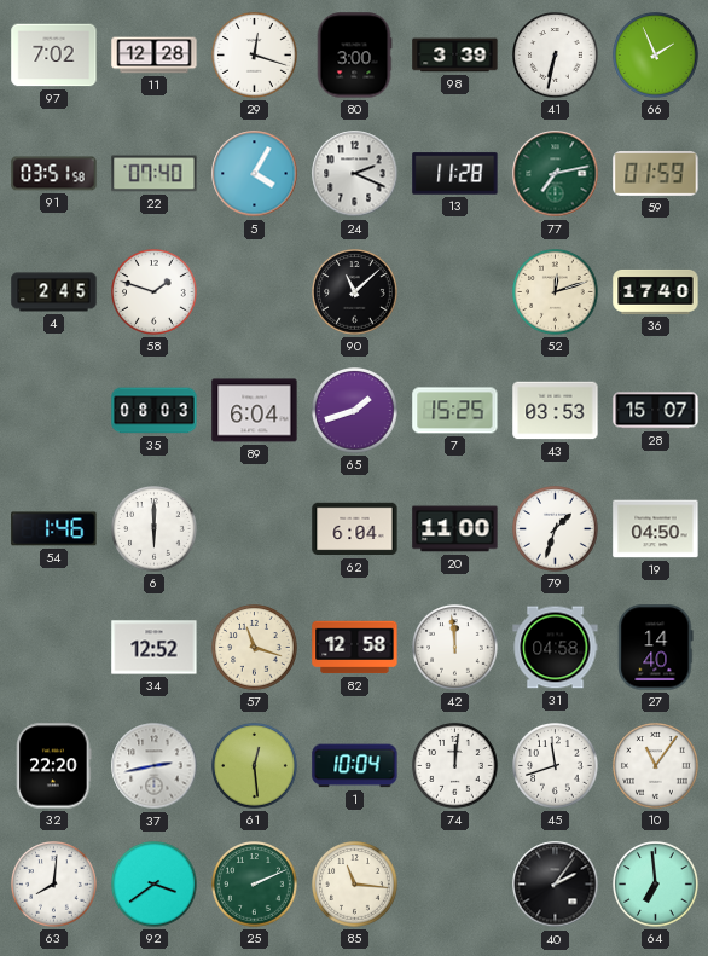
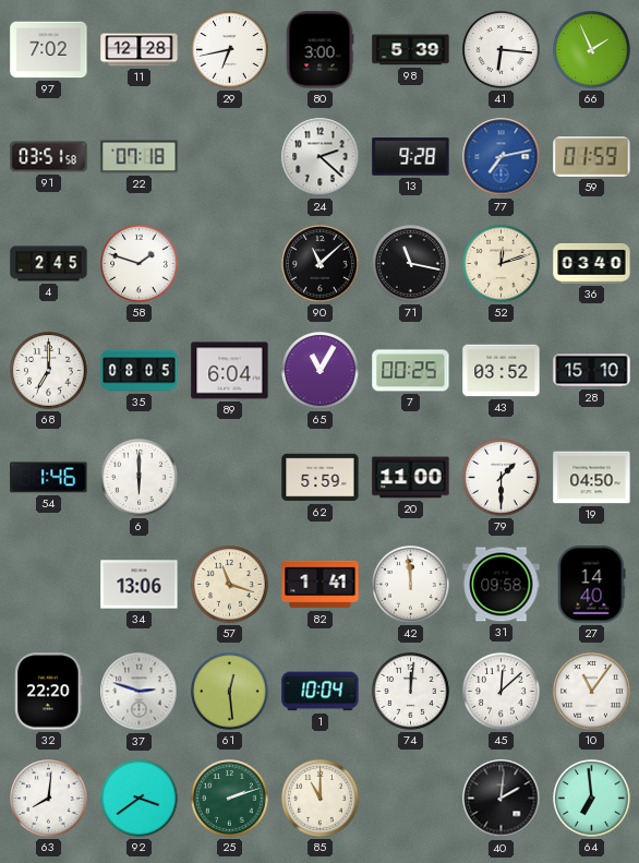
29: 12:18 -> 6:43
98: 3:39 -> 5:39
41: 6:32 -> 6:16
22: 07:40 -> 07:18
5: 4:05 -> none
24: 2:19 -> 2:22
13: 11:28 -> 9:28
77 dial: green -> blue
71: none -> 11:17
36: 17:40 -> 03:40
68: none -> 7:00
35: 08:03 -> 08:05
65: 1:42 -> 11:05
7: 15:25 -> 00:25
43: 03:53 -> 03:52
28: 15:07 -> 15:10
62: 6:04 -> 5:59
79: 1:33 -> 1:30
34: 12:52 -> 13:06
82: 12:58 -> 1:41
31: 04:58 -> 09:58
37: 2:43 -> 2:48
45: 11:42 -> 12:08
25: 2:11 -> 2:12
85: 11:16 -> 11:00
40: 2:06 -> 2:01
